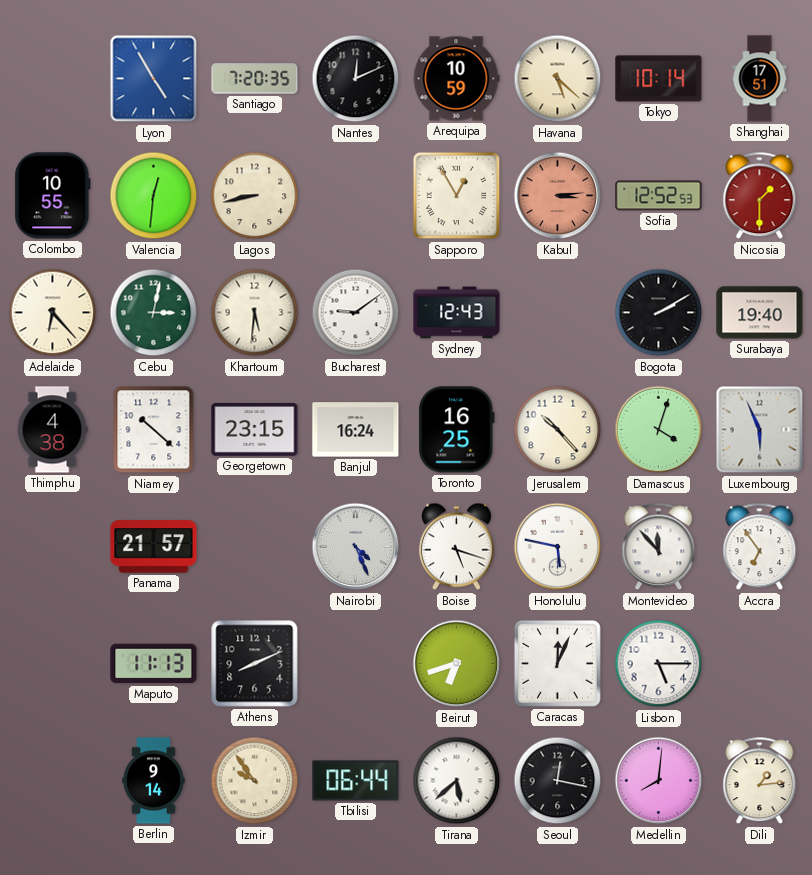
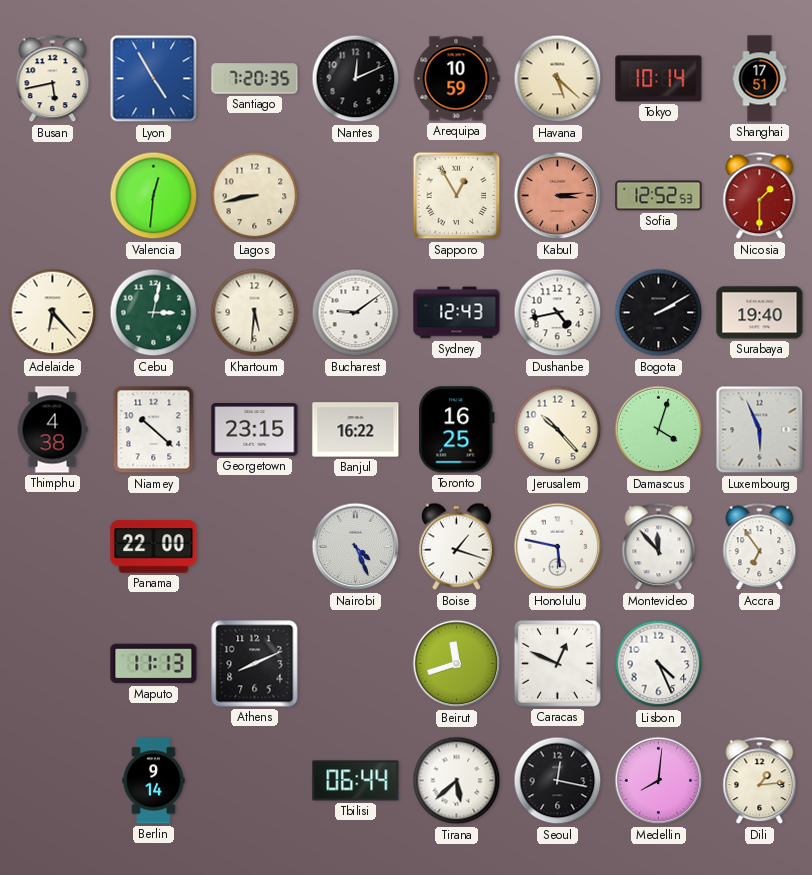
Busan: none -> 5:43
Colombo: 10:55 -> none
Dushanbe: none -> 4:43
Banjul: 16:24 -> 16:22
Panama: 21:57 -> 22:00
Boise: 5:18 -> 1:18
Beirut: 6:42 -> 11:42
Caracas: 12:04 -> 12:49
Lisbon: 5:15 -> 4:26
Izmir: 9:54 -> none
